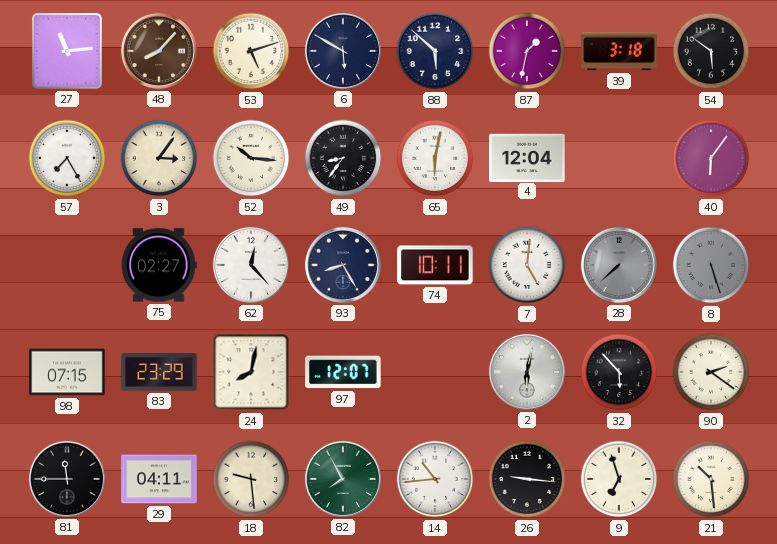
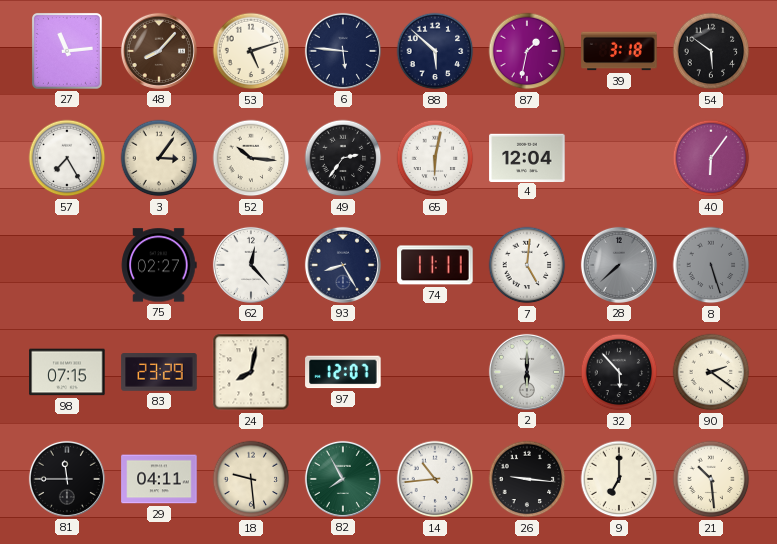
6: 5:50 -> 5:46
49: 8:36 -> 2:36
74: 10:11 -> 11:11
2: 6:02 -> 6:00
9: 6:57 -> 7:00
